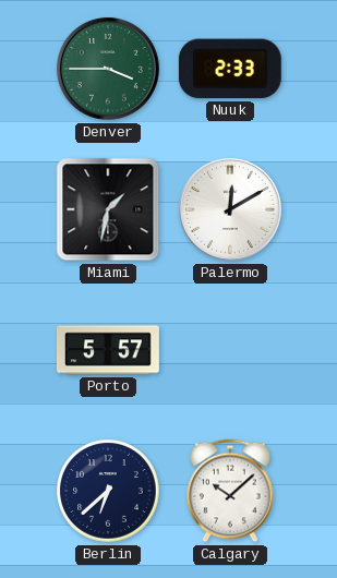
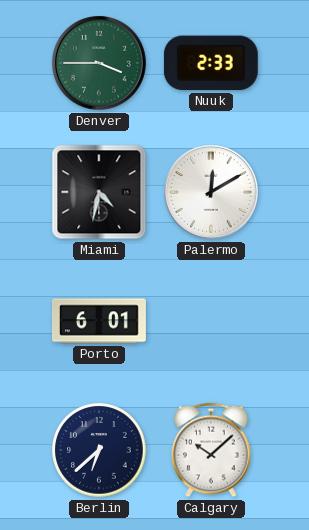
Miami: 1:32 -> 4:32
Porto: 5:57 -> 6:01
